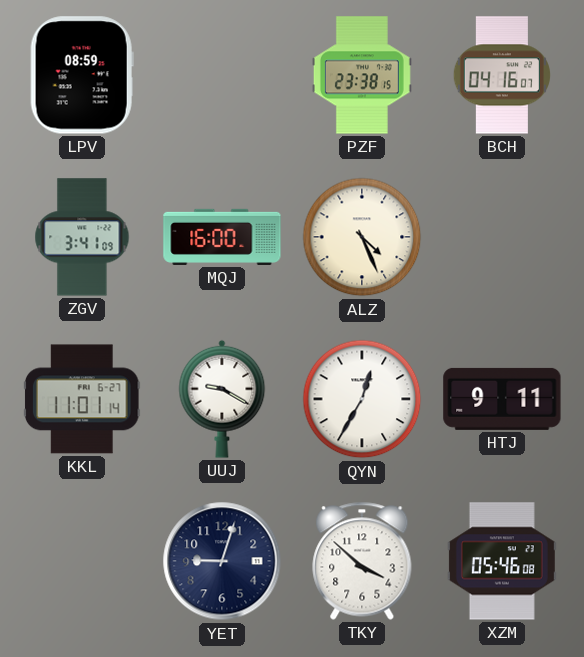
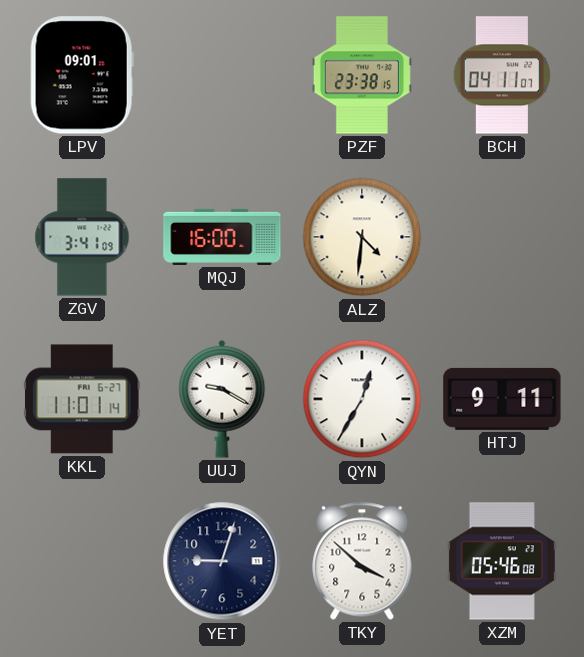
LPV: 08:59 -> 09:01
BCH: 04:16 -> 04:11
ALZ: 4:26 -> 4:31
